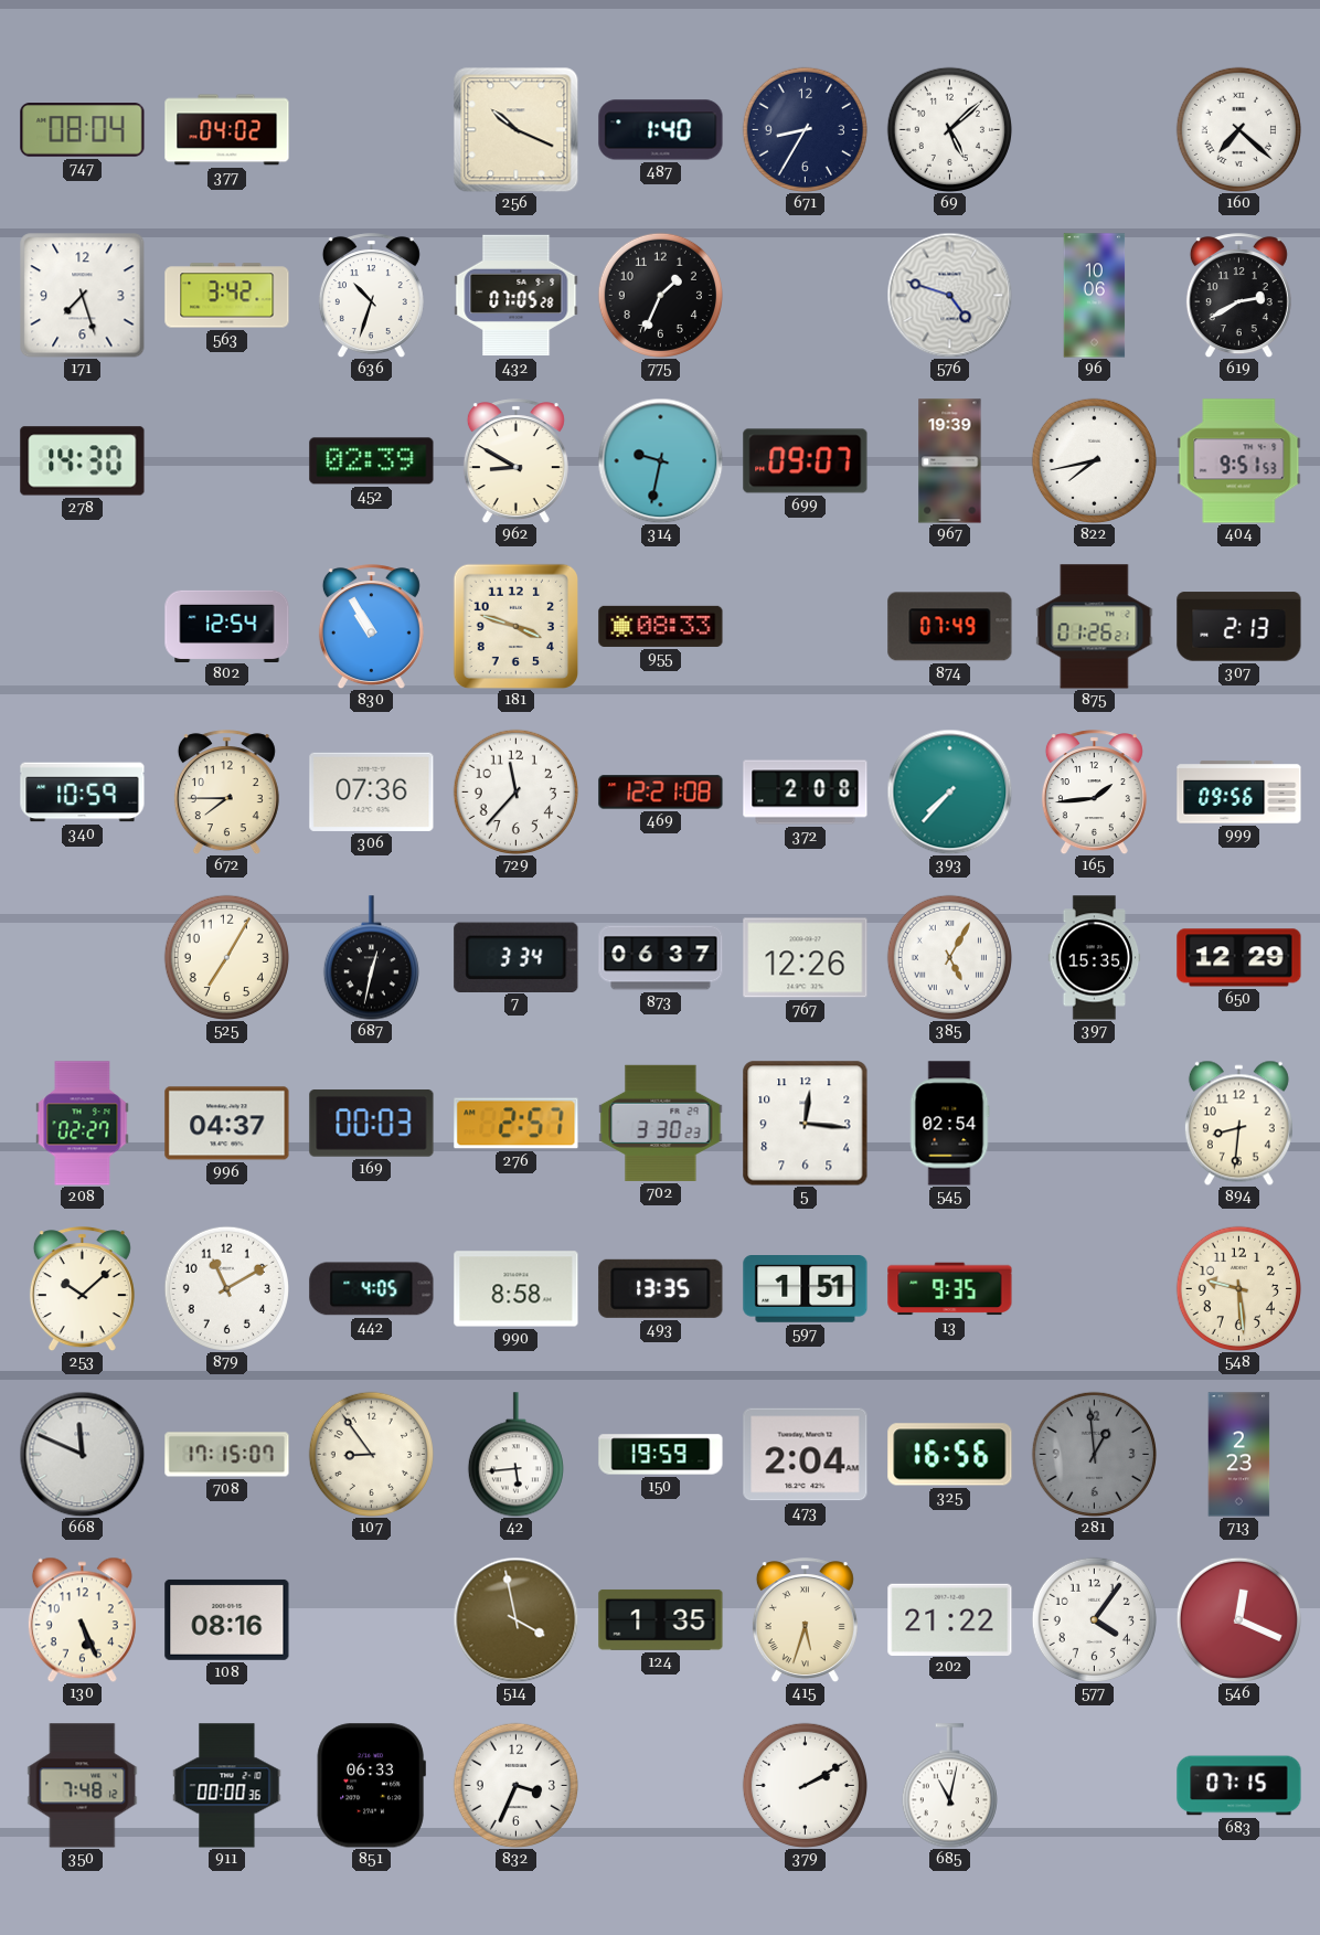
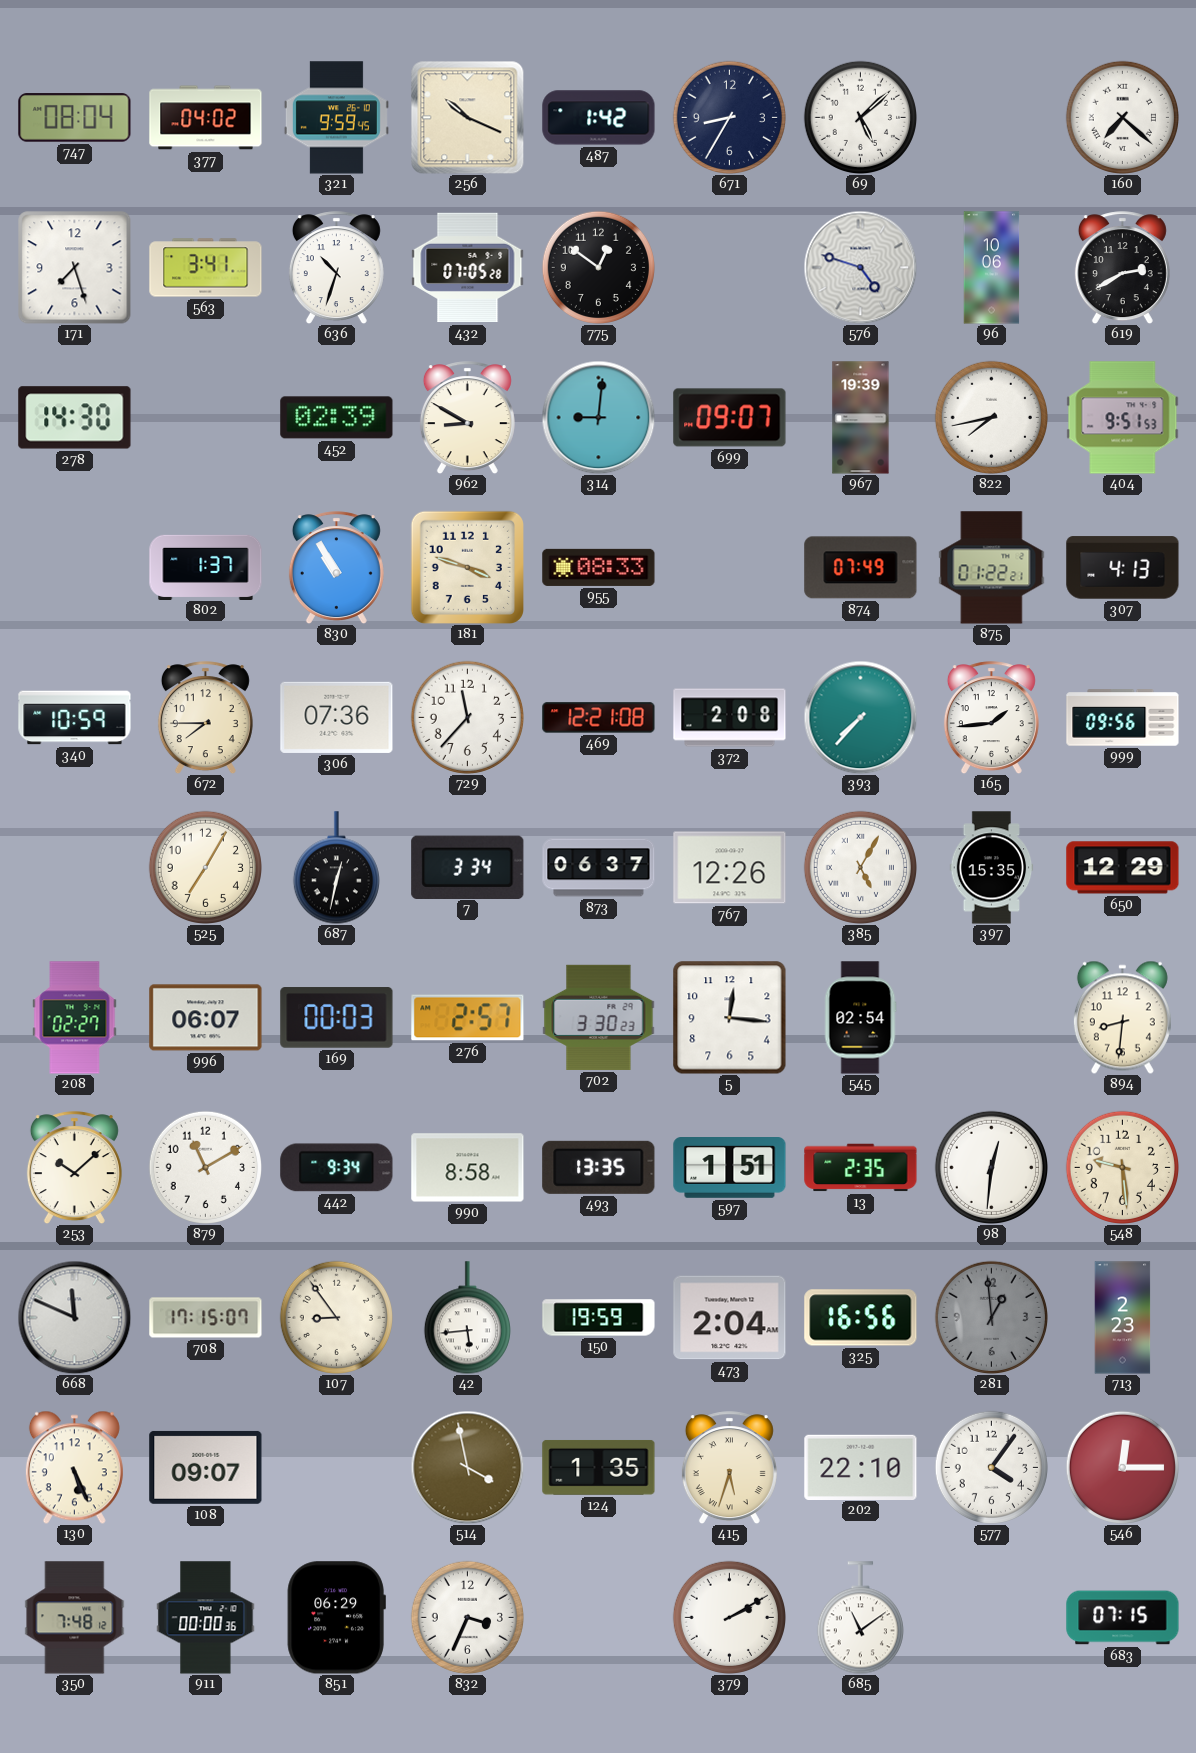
321: none -> 9:59
487: 1:40 -> 1:42
563: 3:42 -> 3:41
775: 1:34 -> 12:51
314: 9:32 -> 9:01
802: 12:54 -> 1:37
875: 01:26 -> 01:22
307: 2:13 -> 4:13
996: 04:37 -> 06:07
442: 4:05 -> 9:34
13: 9:35 -> 2:35
98: none -> 12:31
108: 08:16 -> 09:07
202: 21:22 -> 22:10
546: 12:19 -> 12:15
851: 06:33 -> 06:29
685: 11:02 -> 11:09
